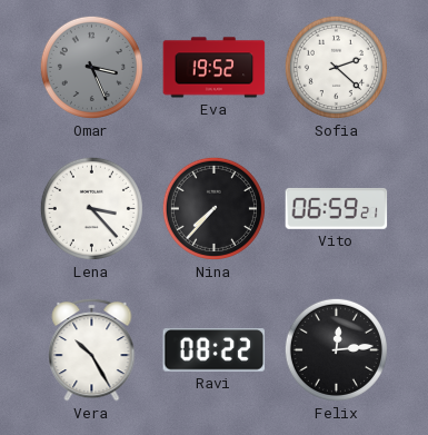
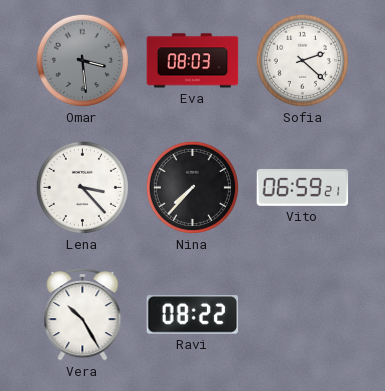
Omar: 3:26 -> 3:29
Eva: 19:52 -> 08:03
Felix: 12:14 -> none
